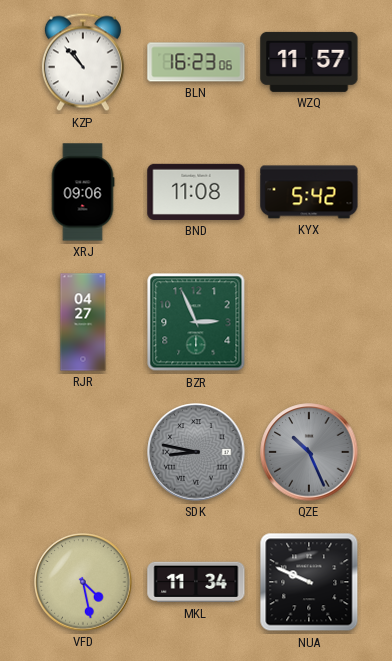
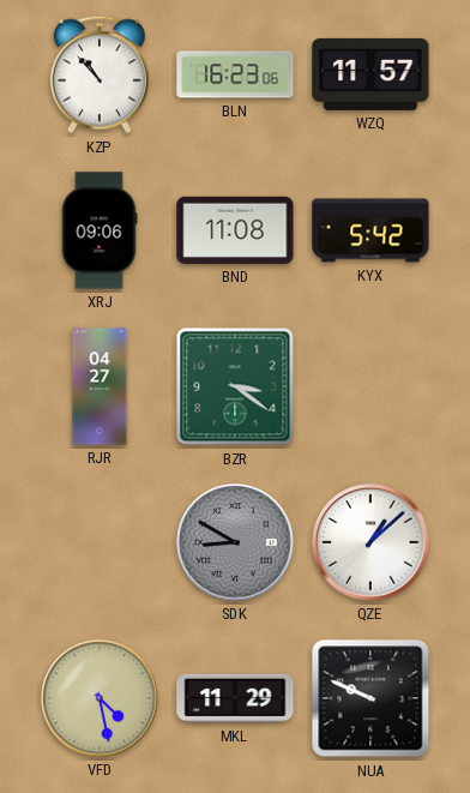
BZR: 2:56 -> 3:21
SDK: 8:47 -> 8:50
QZE: 10:26 -> 1:08
QZE dial: grey -> white
MKL: 11:34 -> 11:29
